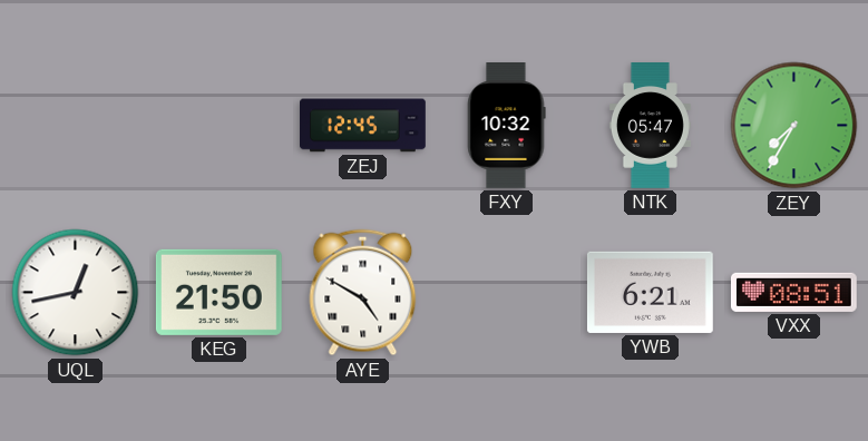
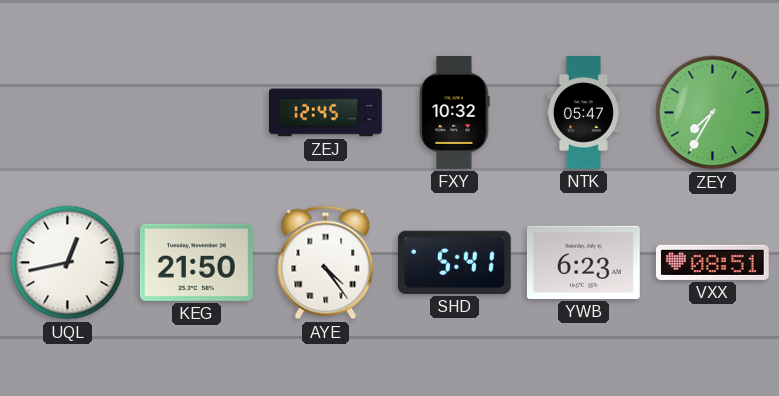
AYE: 4:50 -> 4:24
SHD: none -> 5:41
YWB: 6:21 -> 6:23
